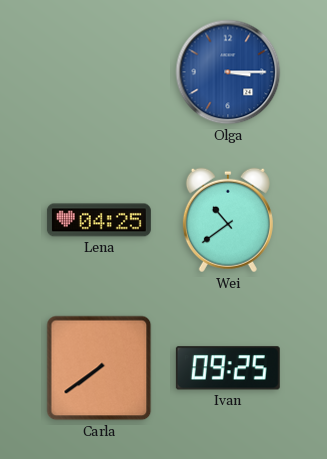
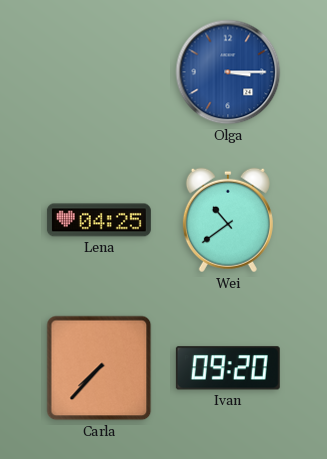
Carla: 7:39 -> 7:37
Ivan: 09:25 -> 09:20
